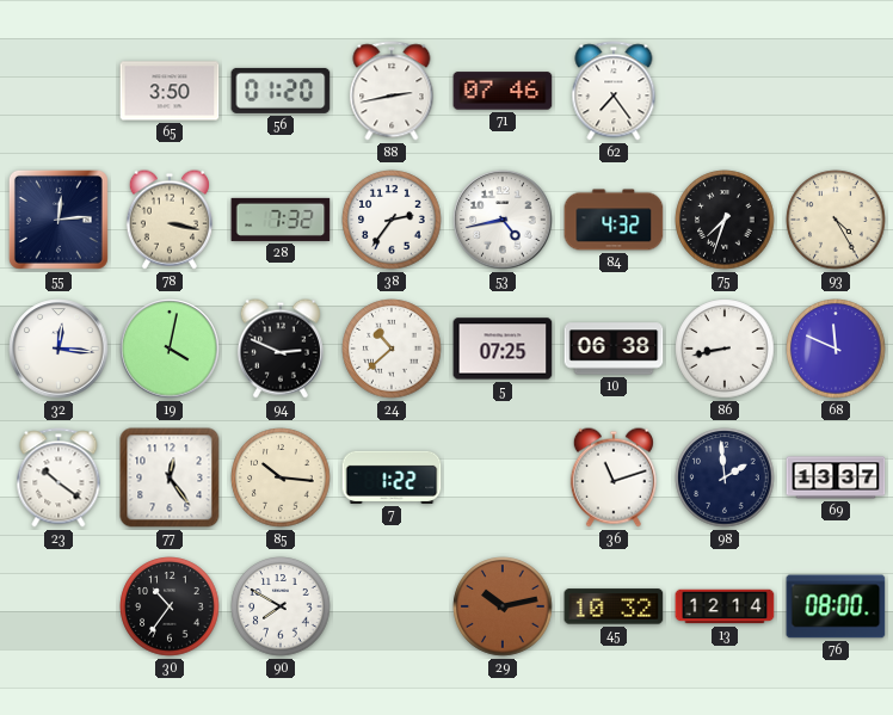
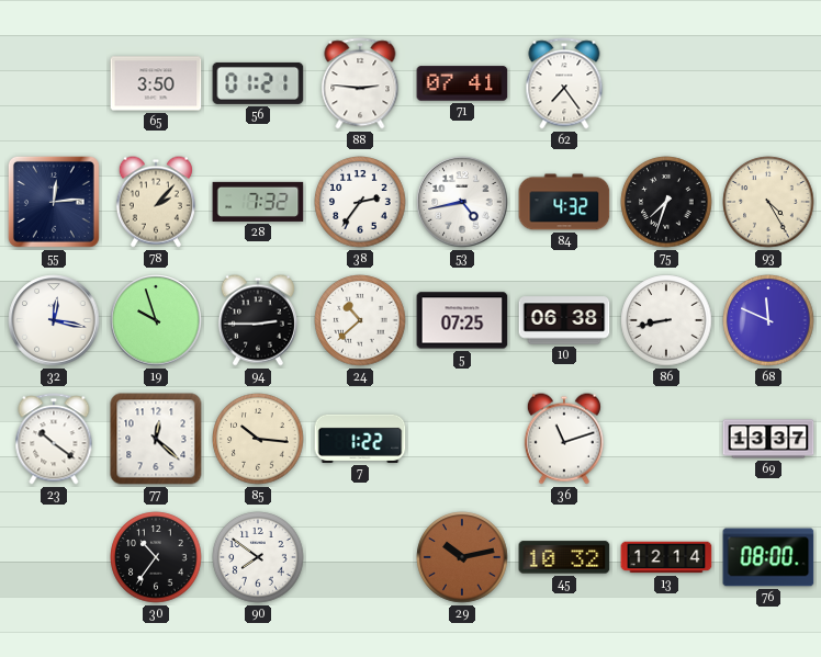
56: 01:20 -> 01:21
88: 2:43 -> 2:46
71: 07:46 -> 07:41
78: 3:17 -> 2:07
32: 12:16 -> 12:17
19: 4:02 -> 9:57
94: 2:49 -> 2:45
77: 12:24 -> 12:22
98: 1:59 -> none
90: 7:50 -> 7:51
